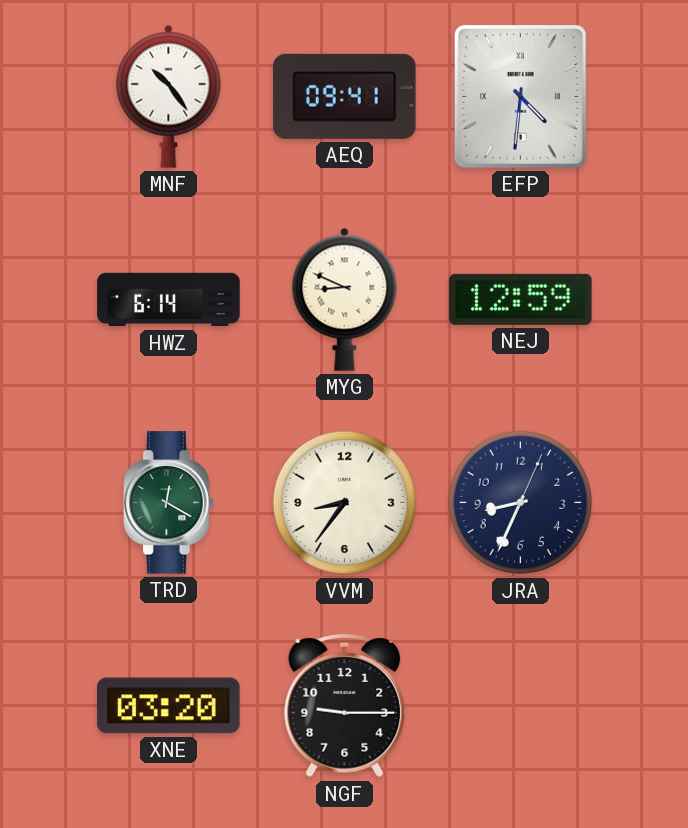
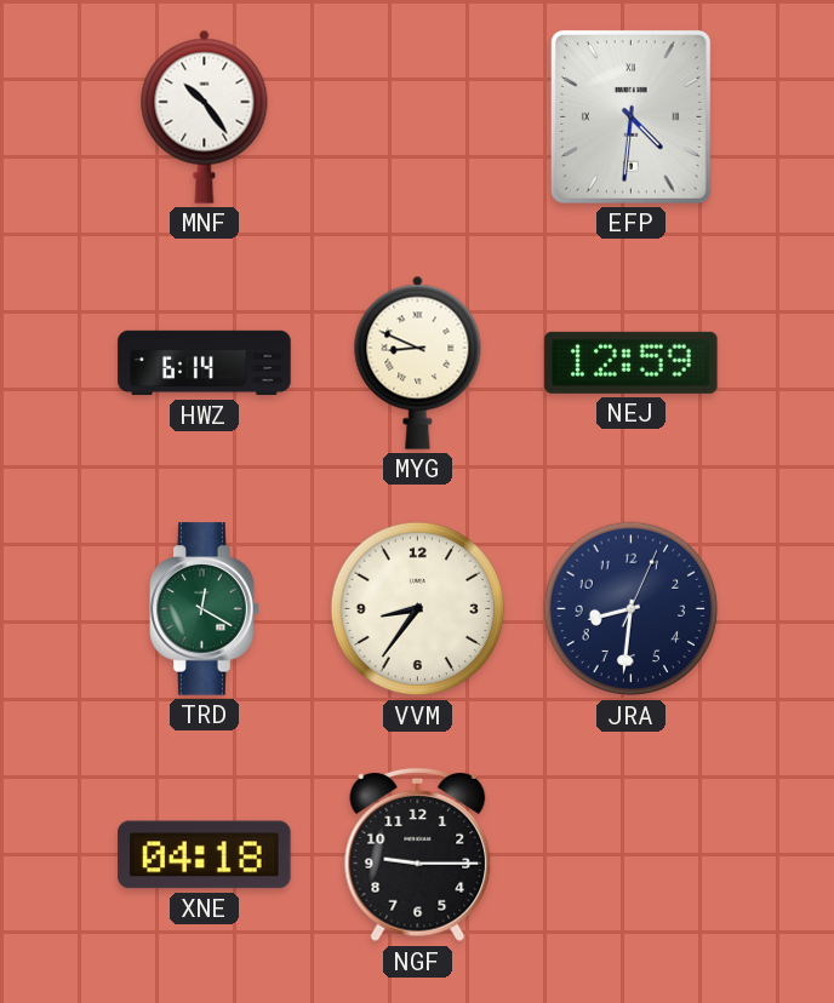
AEQ: 09:41 -> none
JRA: 8:34 -> 8:31
XNE: 03:20 -> 04:18
